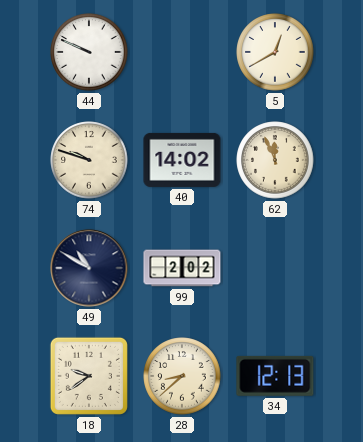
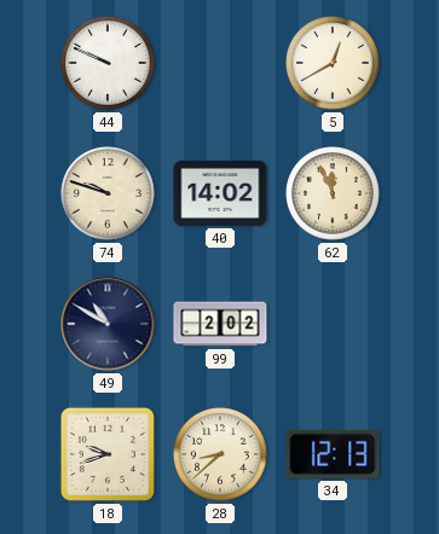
18: 9:39 -> 9:42
